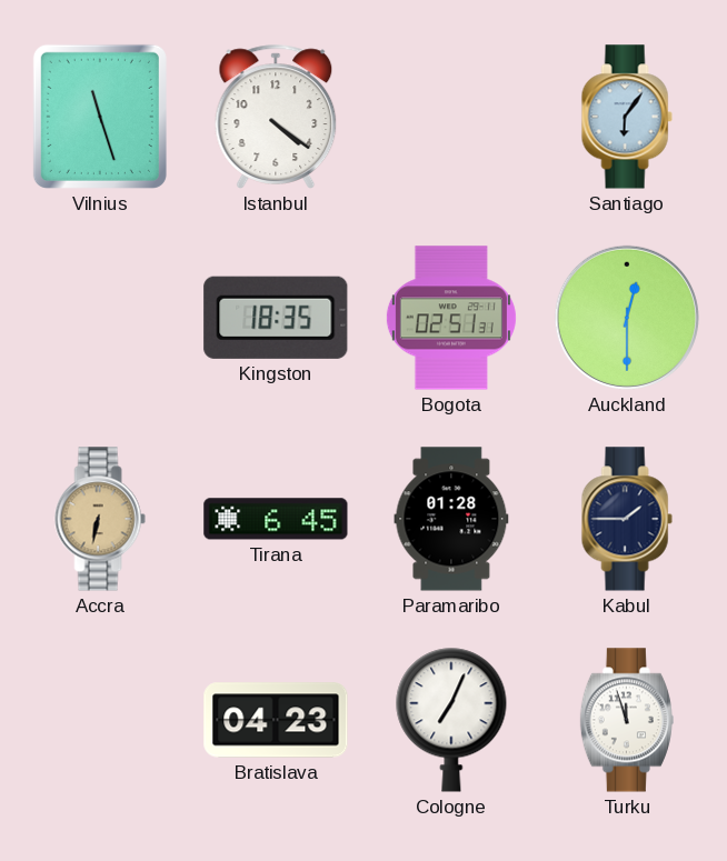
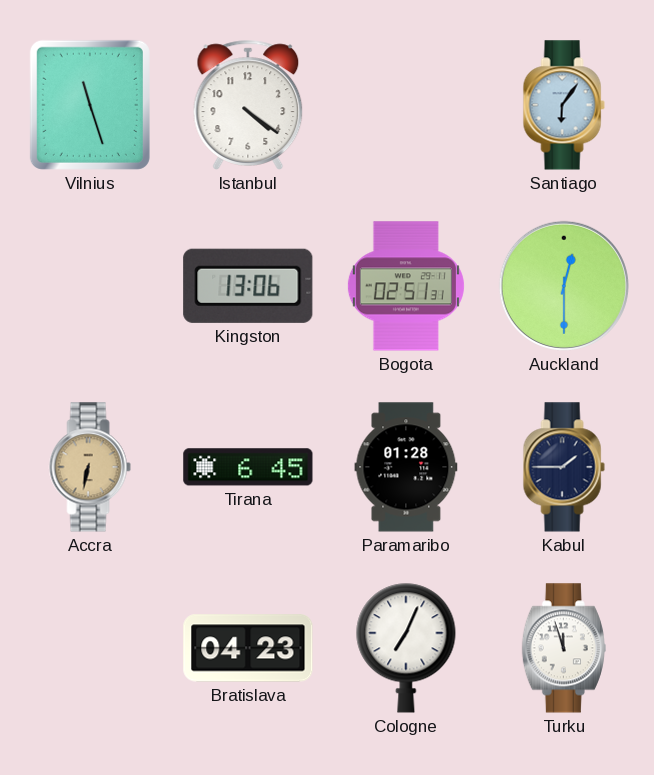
Kingston: 18:35 -> 13:06
